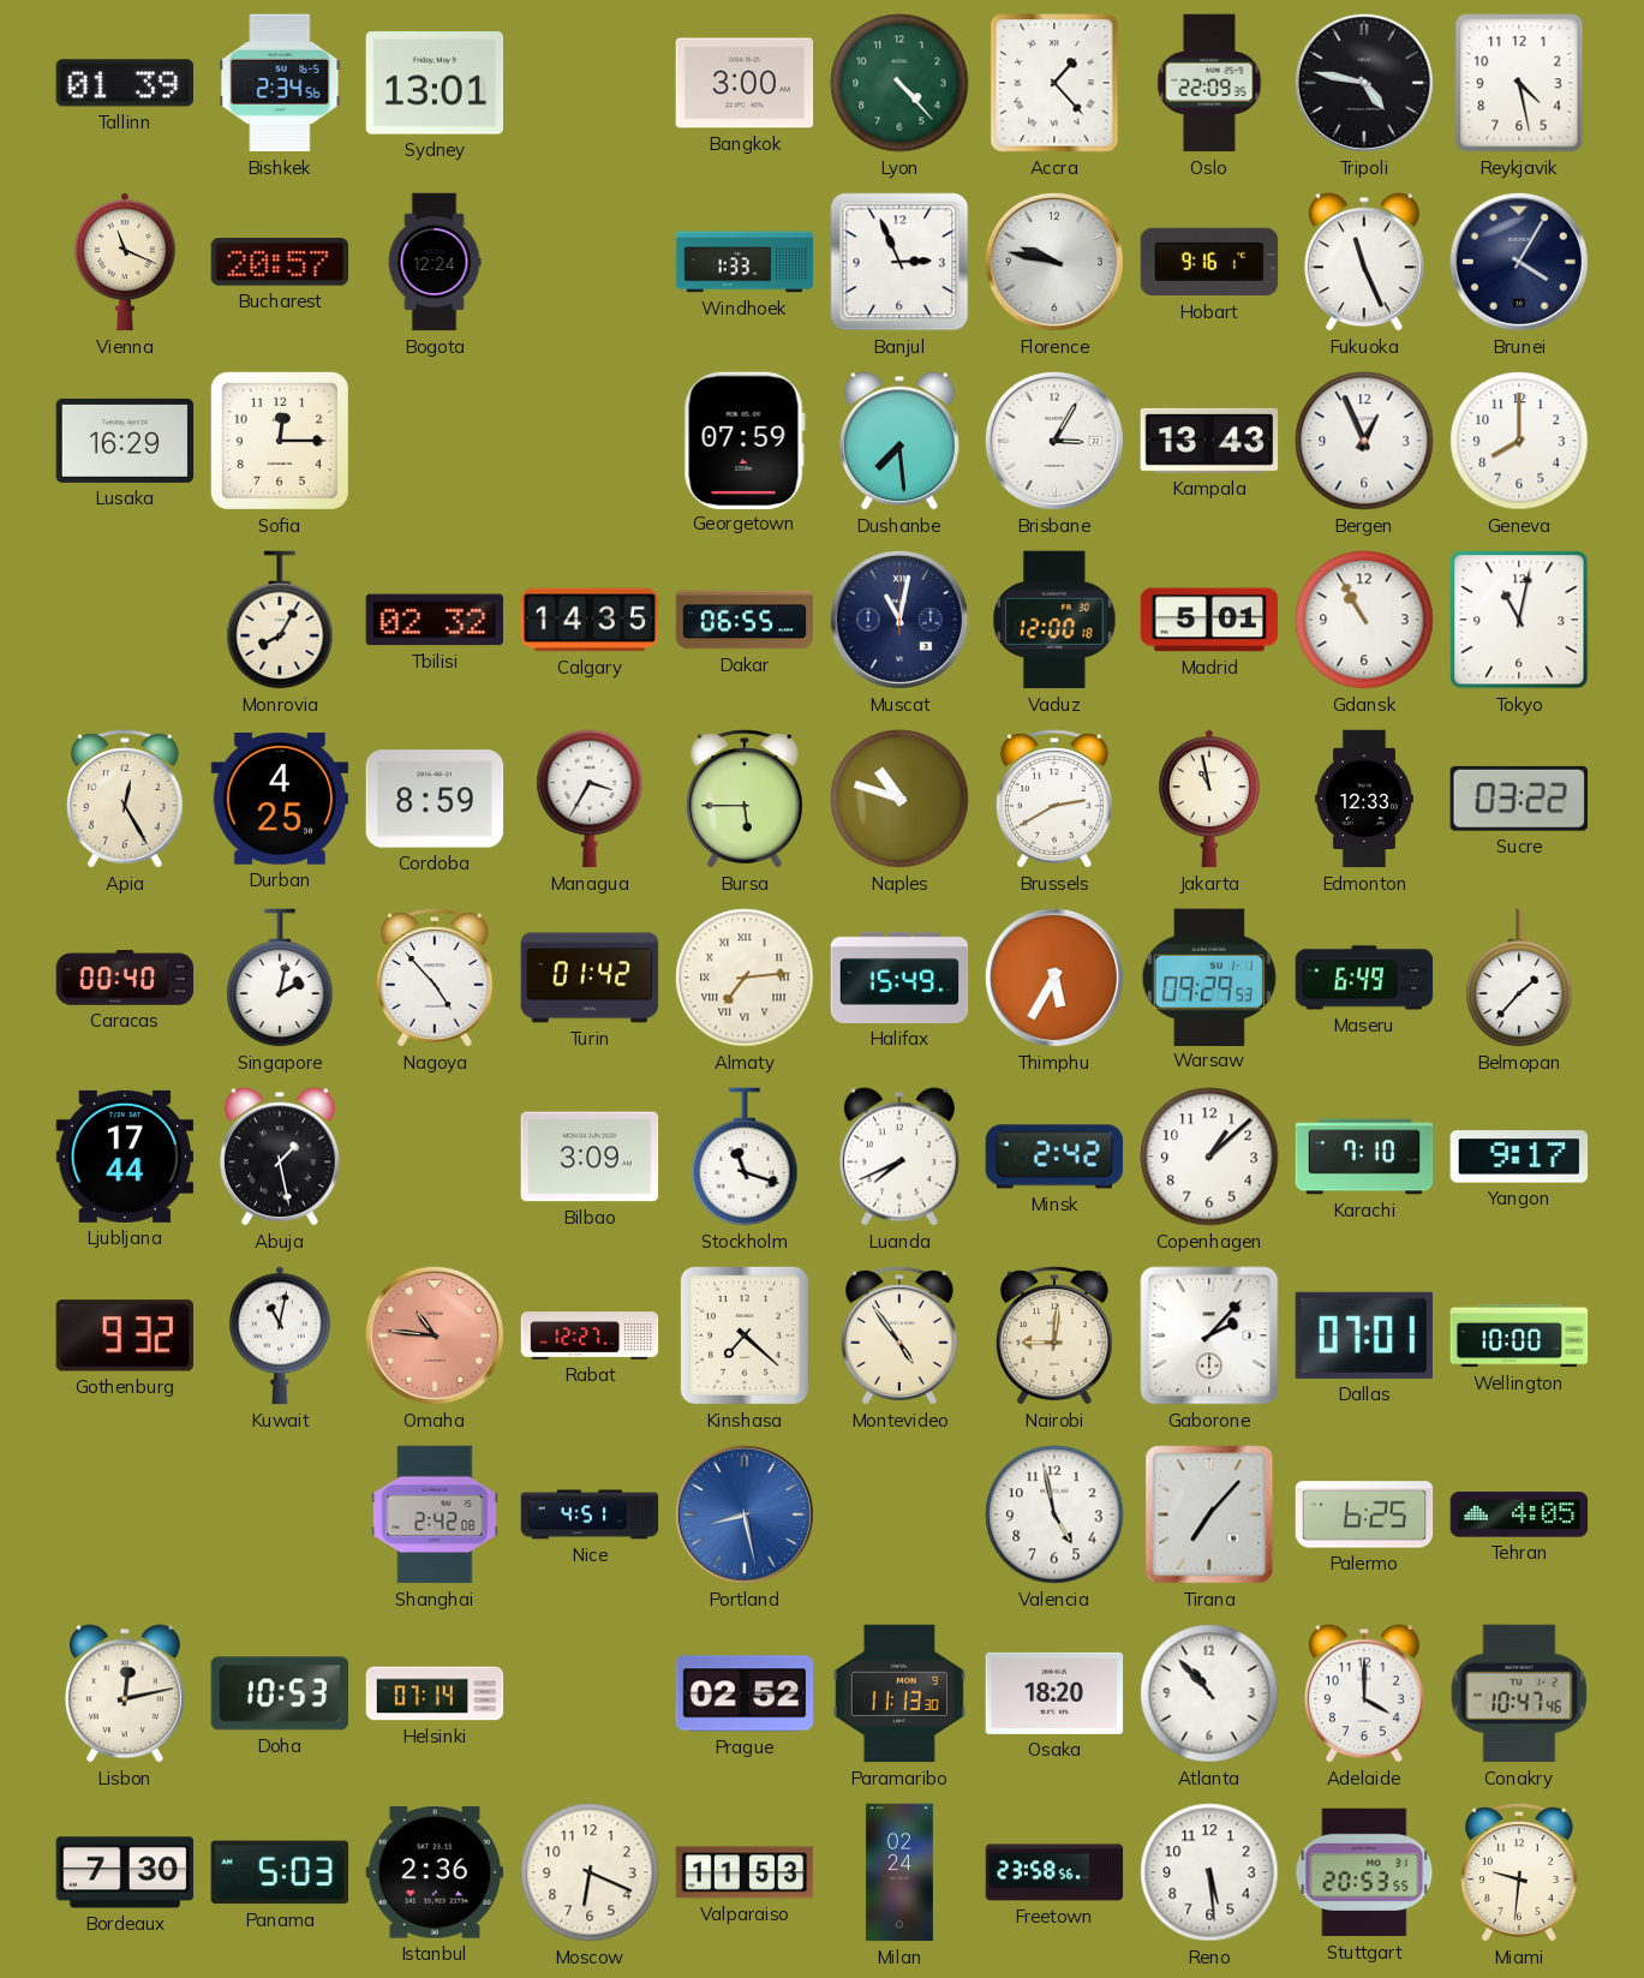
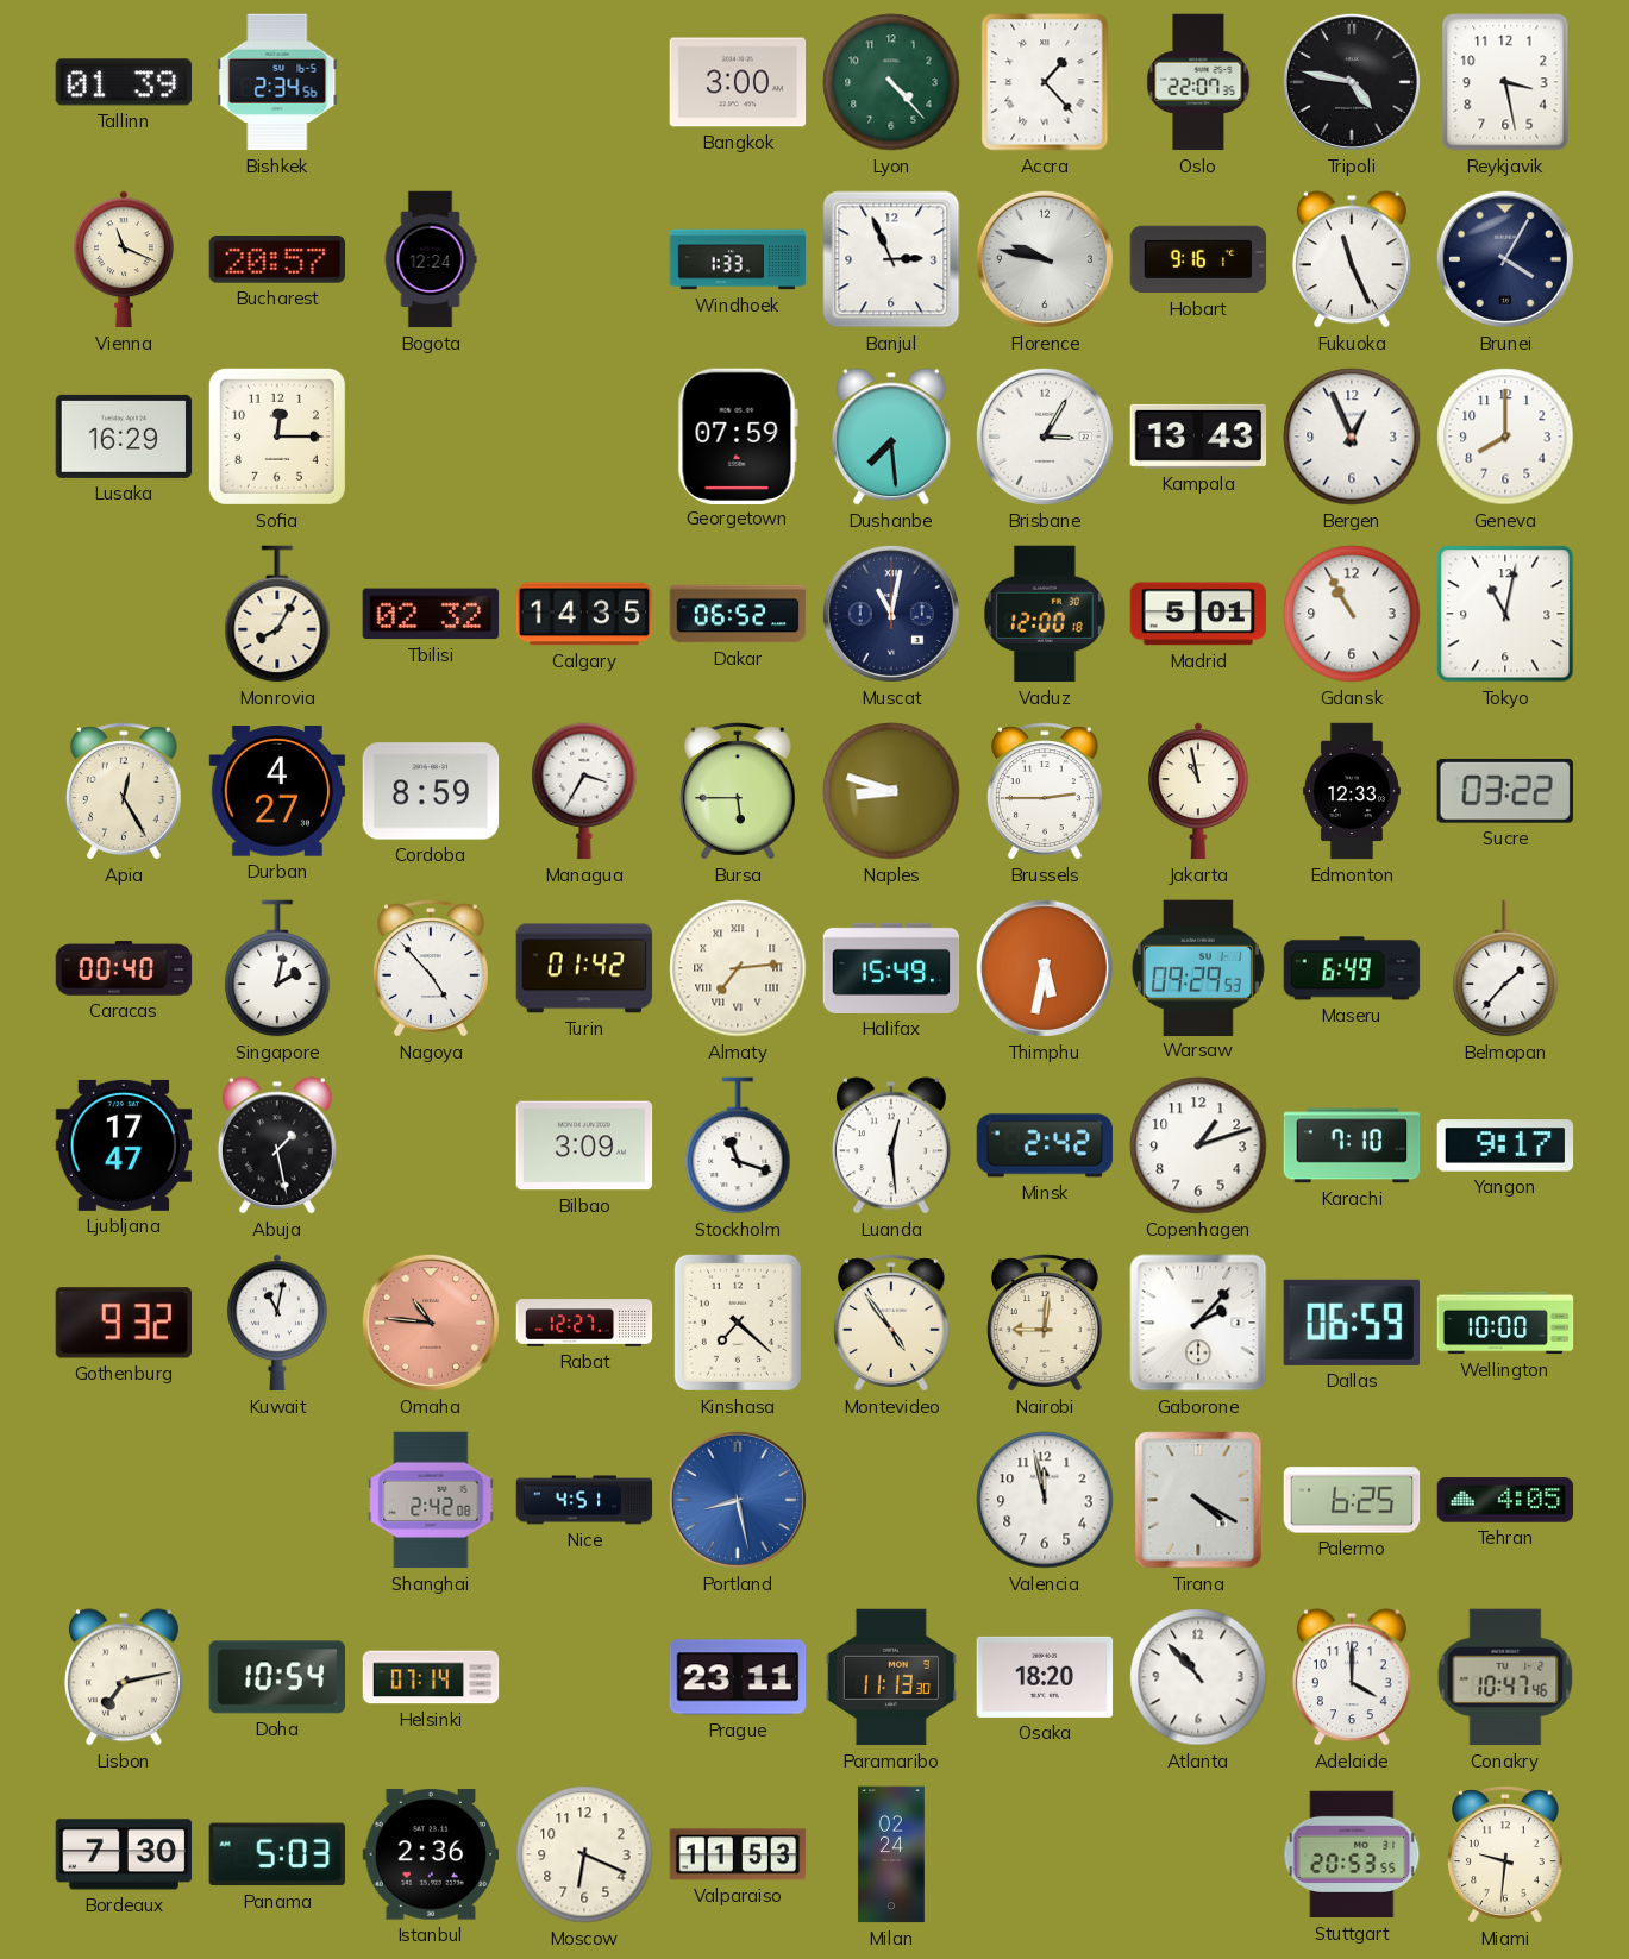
Sydney: 13:01 -> none
Oslo: 22:09 -> 22:07
Reykjavik: 4:28 -> 3:28
Dakar: 06:55 -> 06:52
Durban: 4:25 -> 4:27
Naples: 10:48 -> 8:48
Brussels: 2:40 -> 2:45
Thimphu: 5:35 -> 5:32
Ljubljana: 17:44 -> 17:47
Luanda: 7:41 -> 12:29
Copenhagen: 1:08 -> 1:12
Dallas: 07:01 -> 06:59
Valencia: 4:58 -> 11:58
Tirana: 7:07 -> 4:20
Lisbon: 12:13 -> 7:13
Doha: 10:53 -> 10:54
Prague: 02:52 -> 23:11
Freetown: 23:58 -> none
Reno: 5:29 -> none
